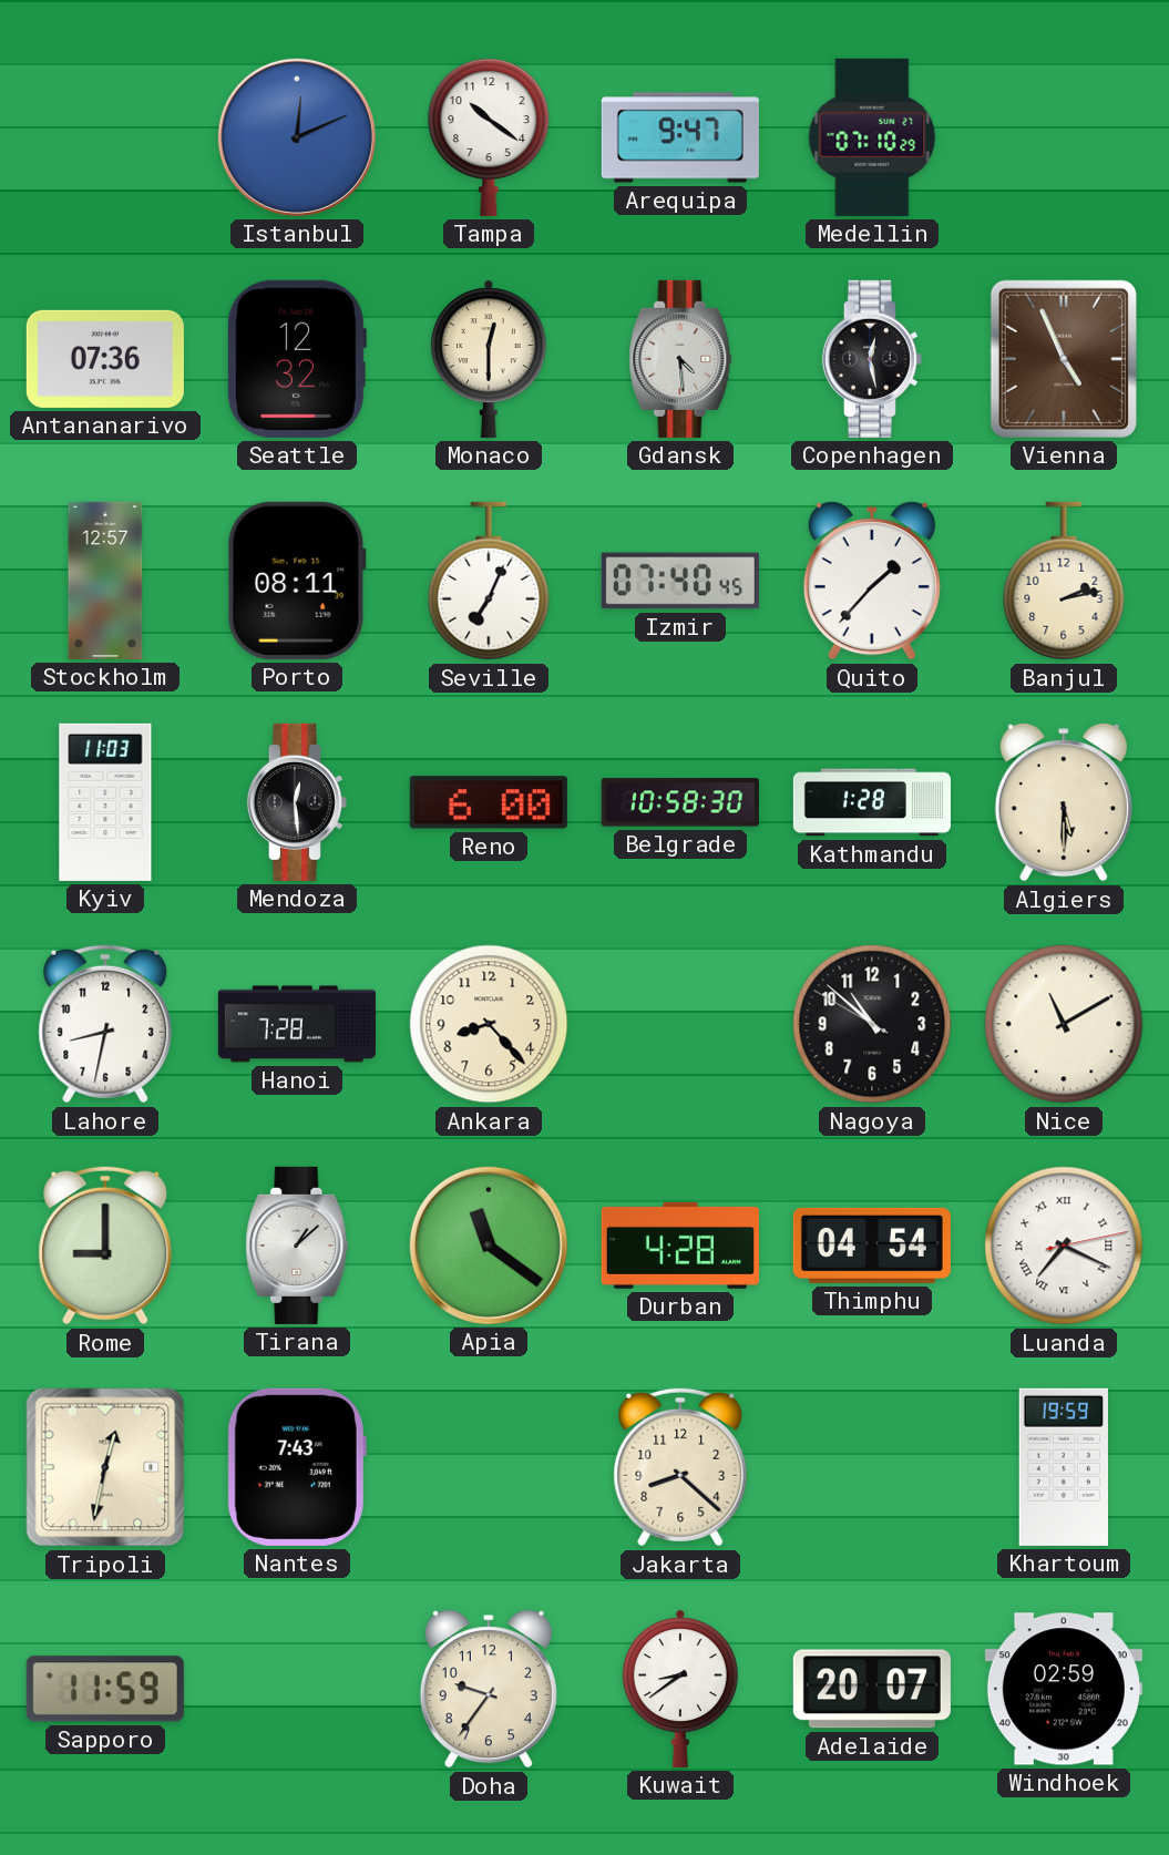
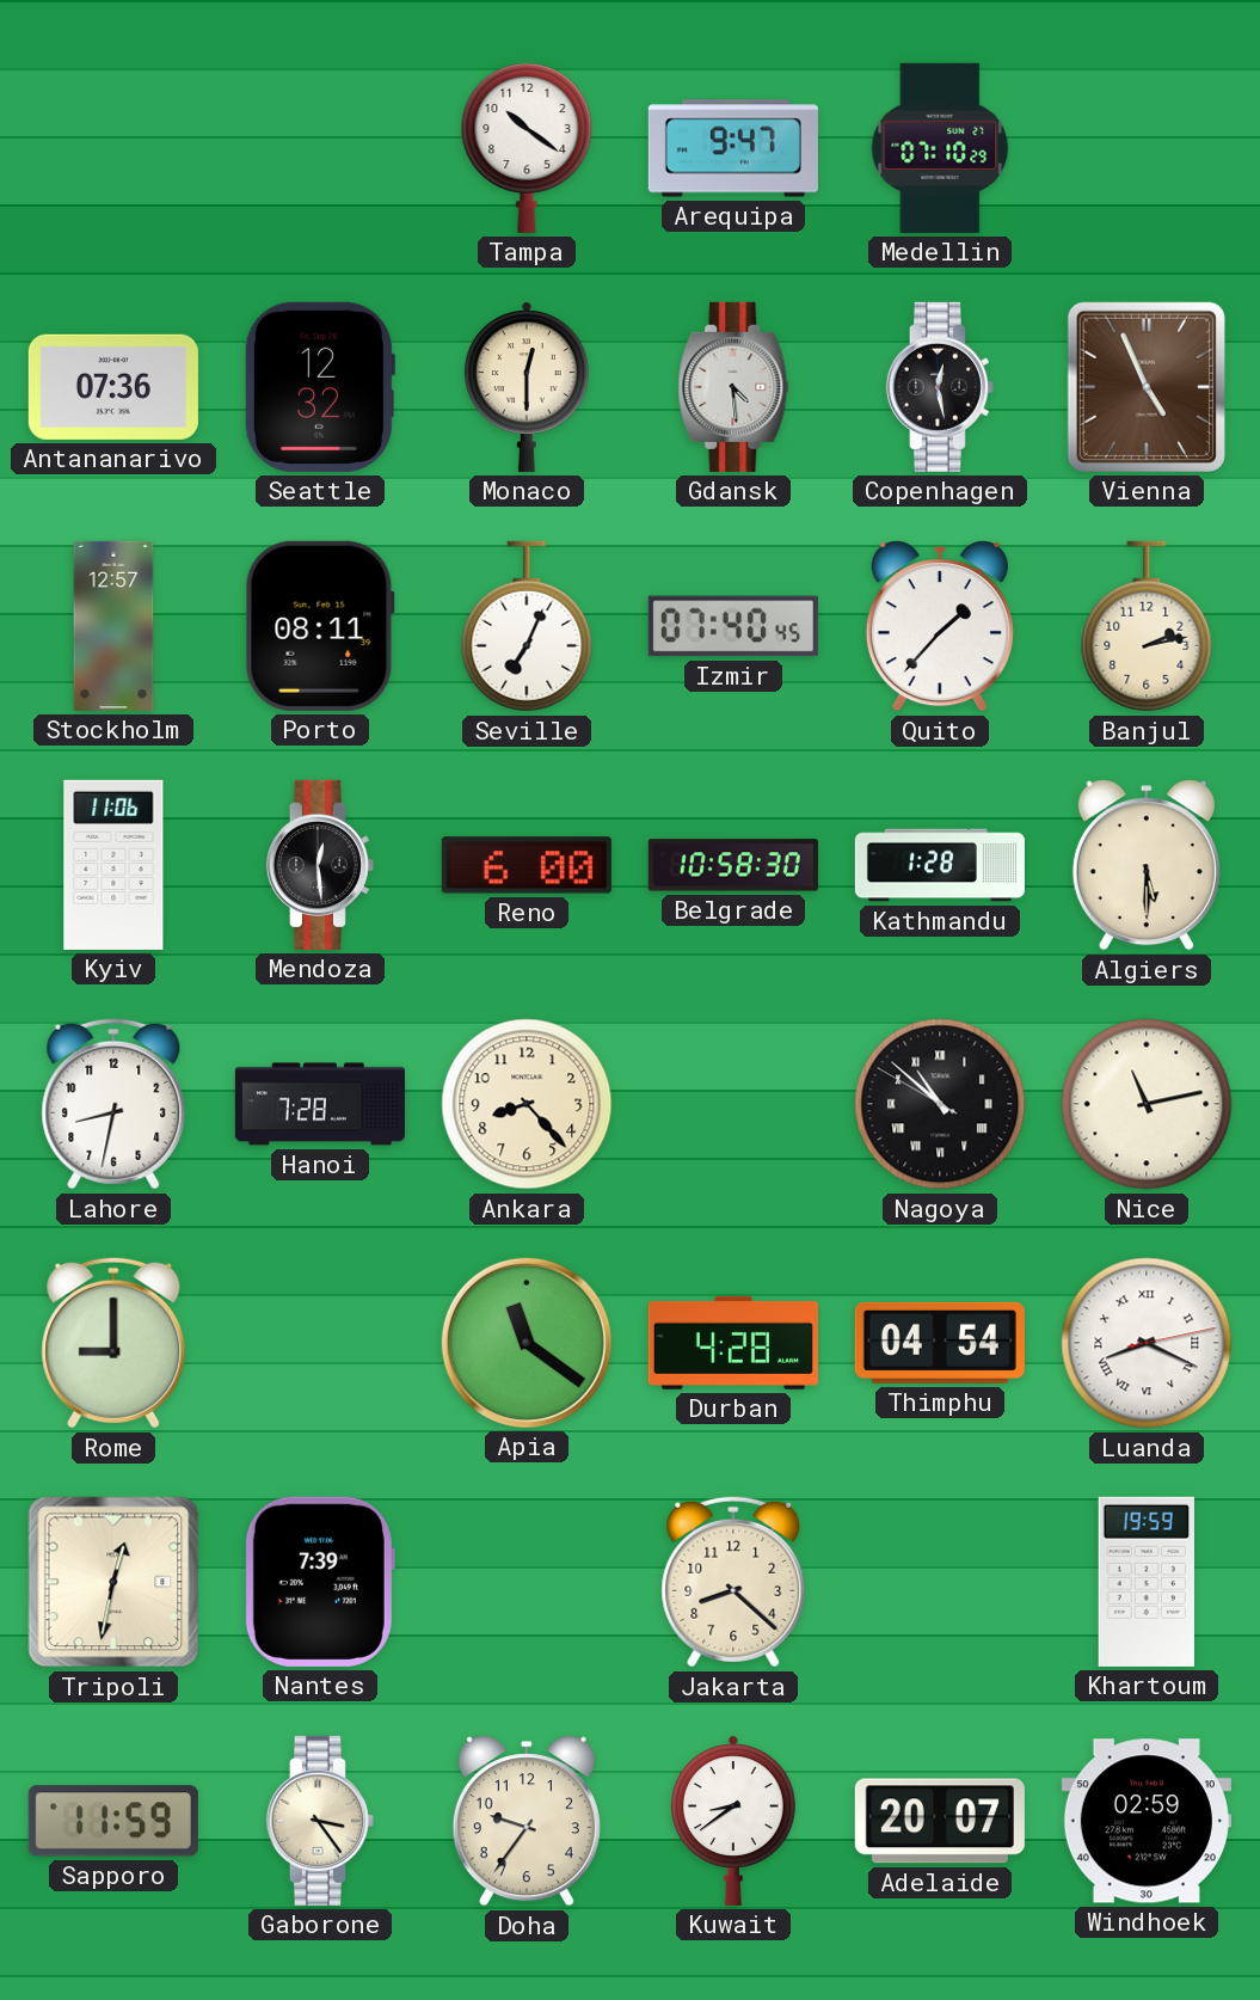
Istanbul: 12:11 -> none
Kyiv: 11:03 -> 11:06
Nagoya numerals: Arabic -> Roman
Nice: 11:10 -> 11:13
Tirana: 1:08 -> none
Luanda: 7:19 -> 8:19
Nantes: 7:43 -> 7:39
Gaborone: none -> 3:24
